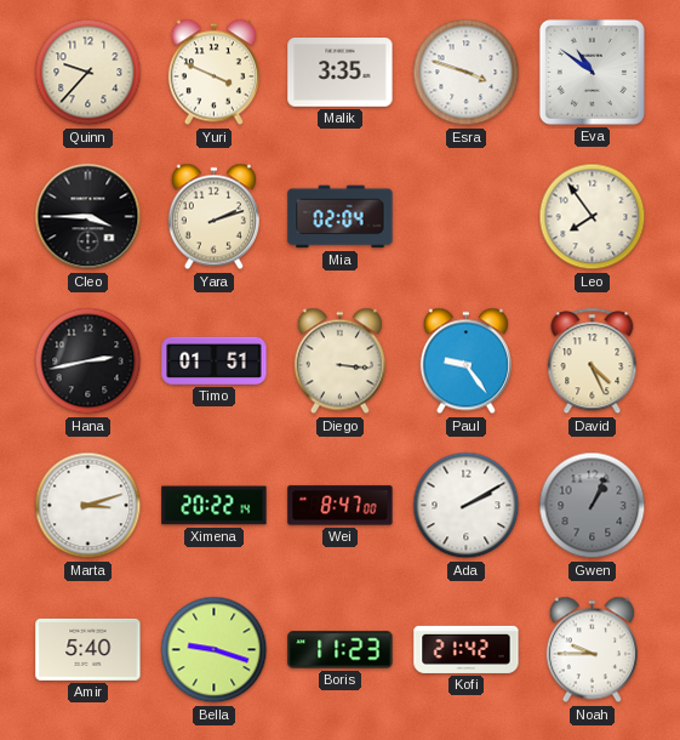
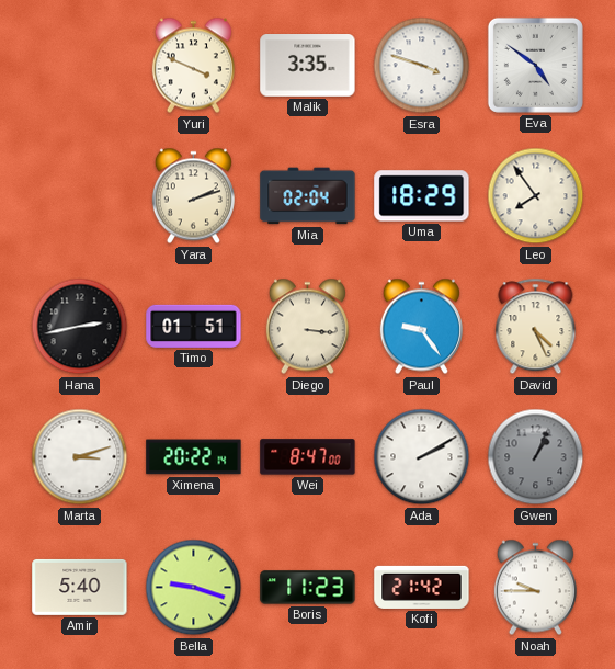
Quinn: 9:37 -> none
Eva: 10:51 -> 4:51
Cleo: 3:45 -> none
Uma: none -> 18:29
